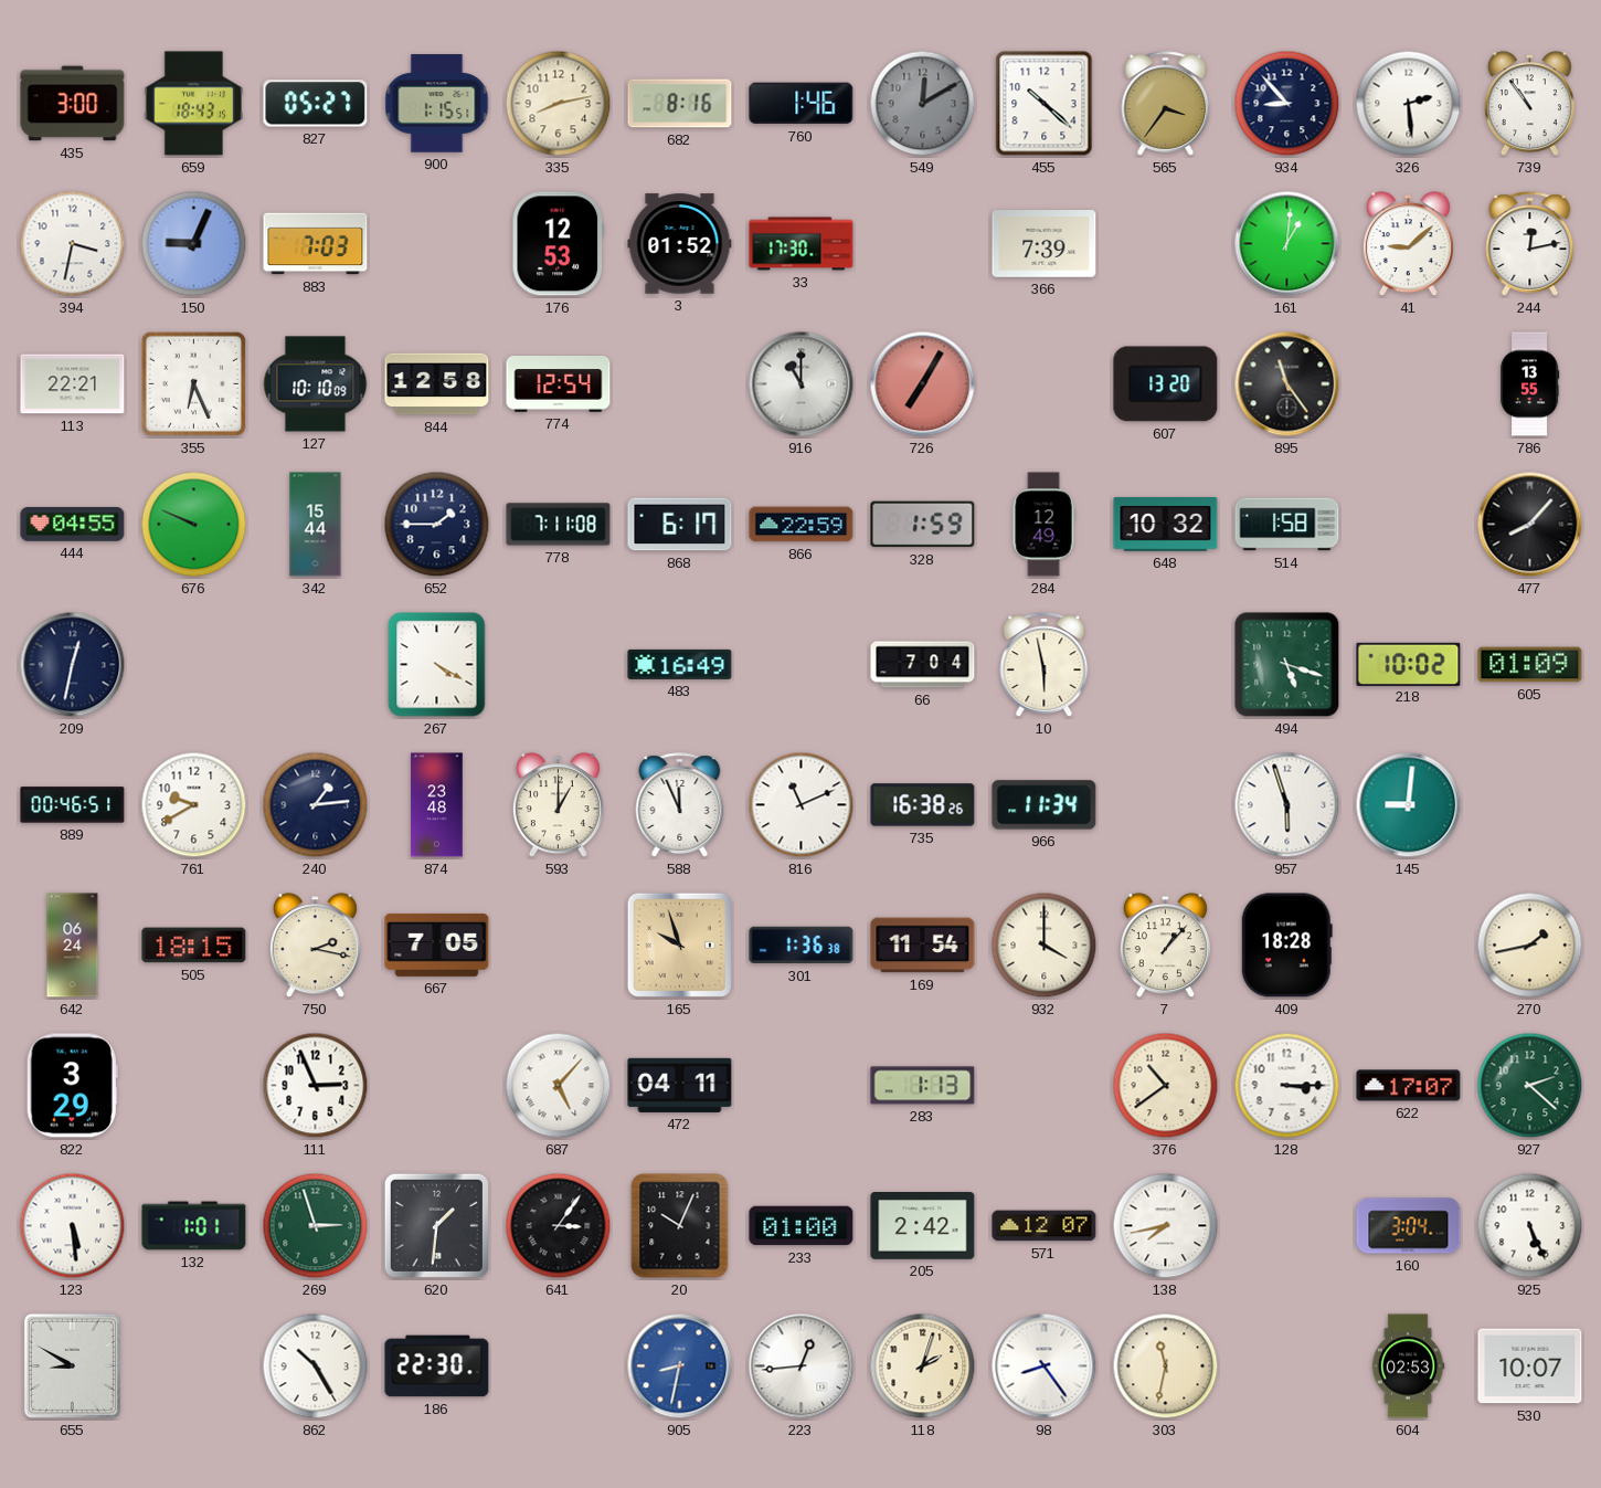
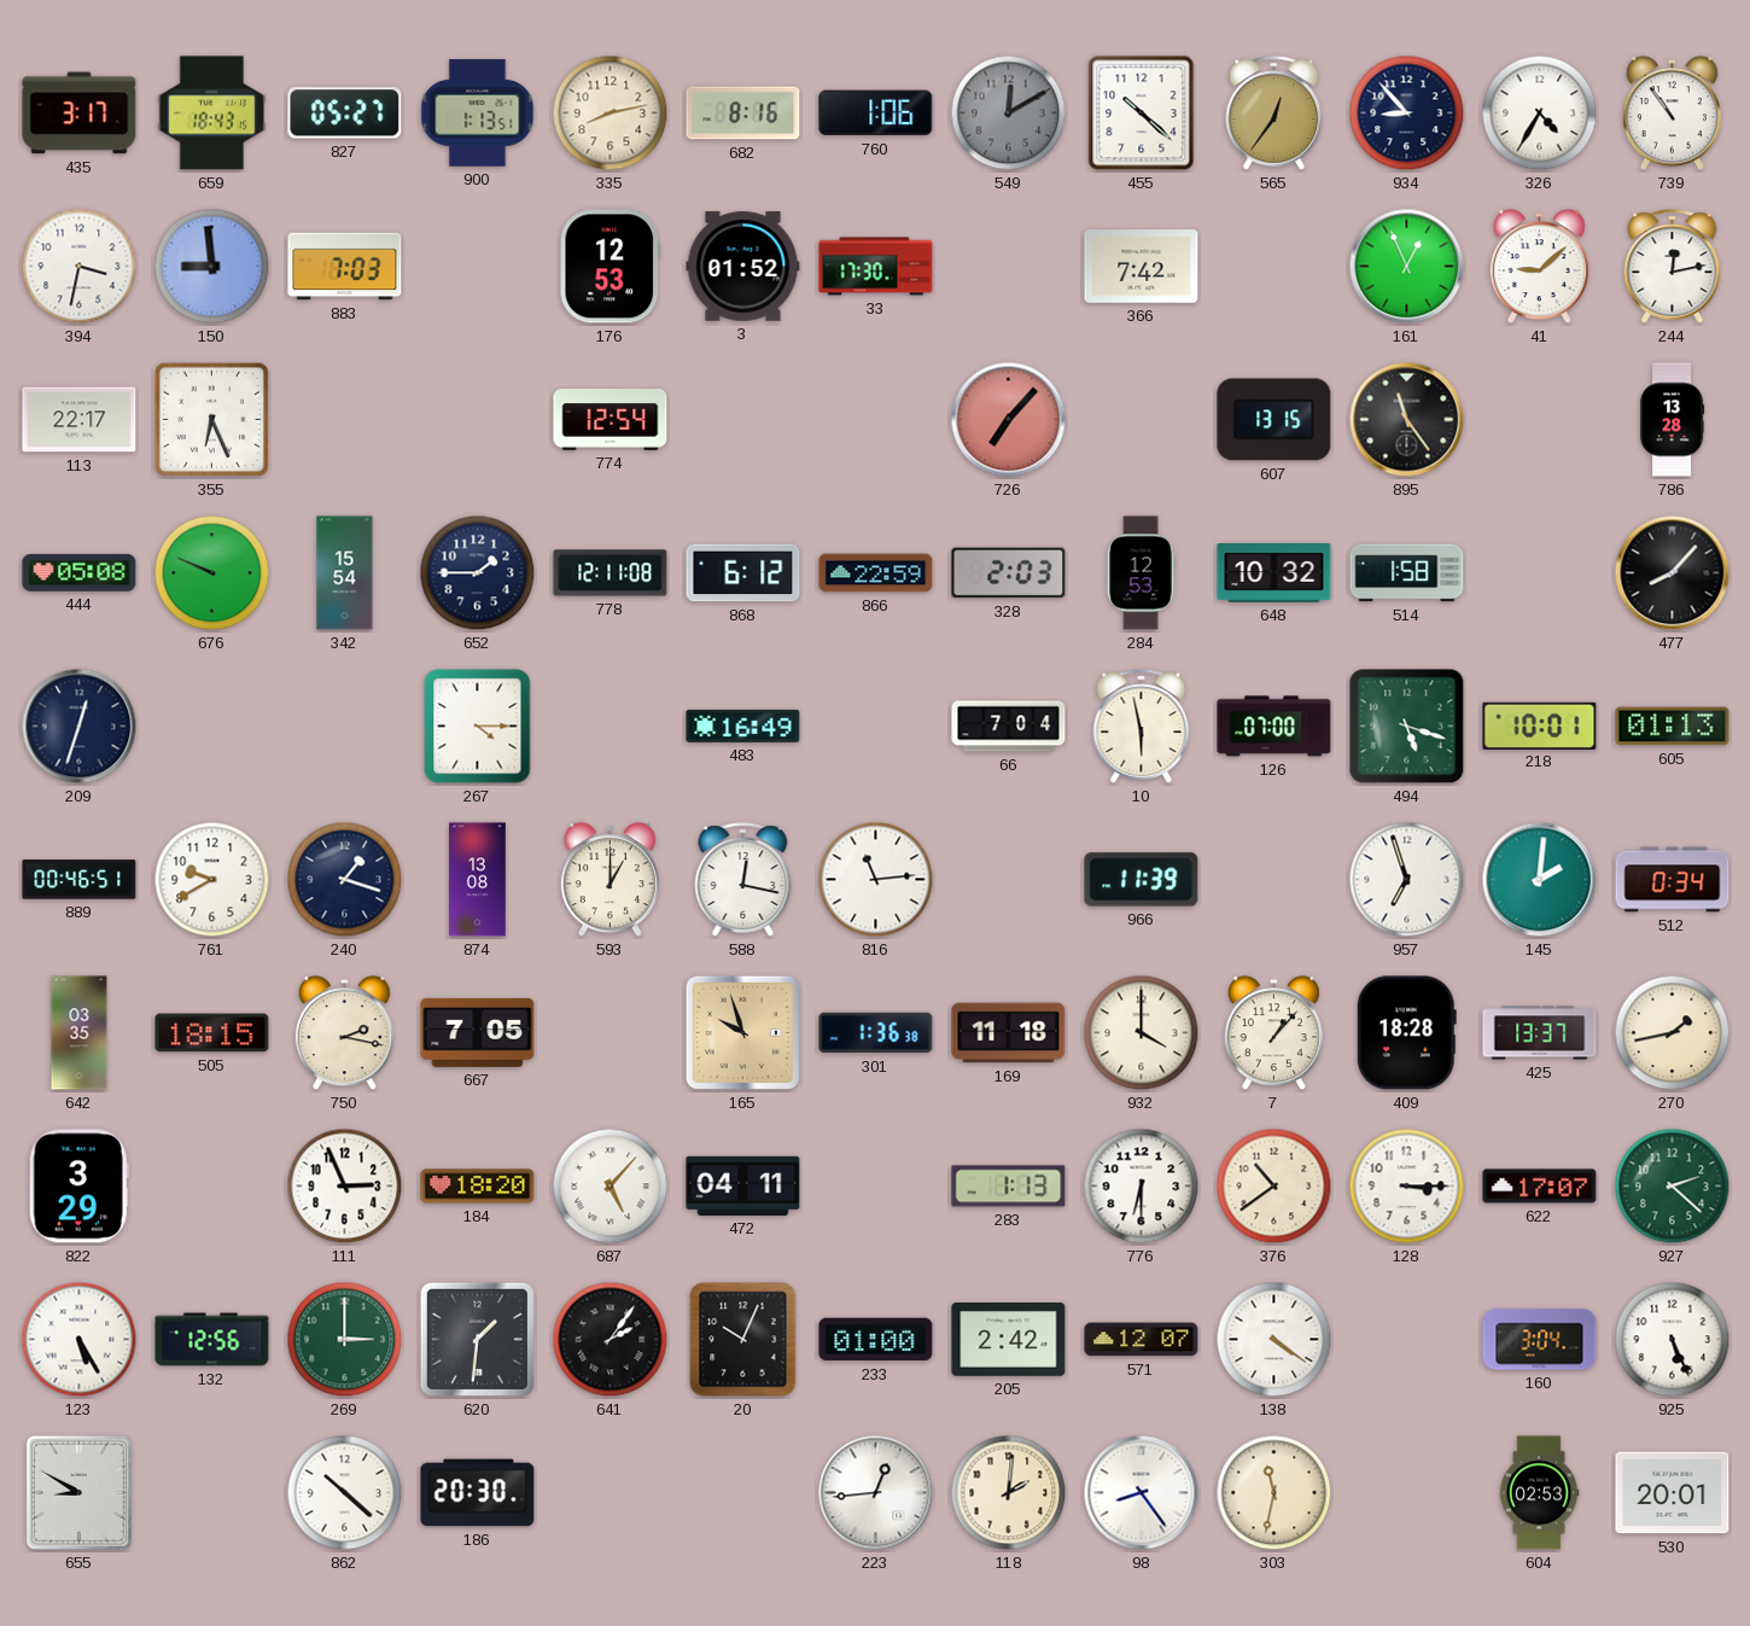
435: 3:00 -> 3:17
900: 1:15 -> 1:13
760: 1:46 -> 1:06
565: 3:36 -> 12:36
326: 2:29 -> 4:35
150: 9:04 -> 8:59
366: 7:39 -> 7:42
161: 1:01 -> 12:56
113: 22:21 -> 22:17
127: 10:10 -> none
844: 12:58 -> none
916: 11:00 -> none
726: 7:05 -> 7:07
607: 13:20 -> 13:15
786: 13:55 -> 13:28
444: 04:55 -> 05:08
342: 15:44 -> 15:54
778: 7:11 -> 12:11
868: 6:17 -> 6:12
328: 1:59 -> 2:03
284: 12:49 -> 12:53
209: 12:32 -> 12:33
267: 4:20 -> 4:15
126: none -> 07:00
218: 10:02 -> 10:01
605: 01:09 -> 01:13
240: 1:14 -> 1:18
874: 23:48 -> 13:08
588: 11:56 -> 12:17
816: 11:11 -> 11:14
735: 16:38 -> none
966: 11:34 -> 11:39
957: 5:57 -> 6:57
145: 9:01 -> 2:01
512: none -> 0:34
642: 06:24 -> 03:35
169: 11:54 -> 11:18
425: none -> 13:37
184: none -> 18:20
776: none -> 6:30
123: 5:29 -> 5:25
132: 1:01 -> 12:56
269: 2:57 -> 3:00
641: 3:06 -> 2:06
138: 7:43 -> 4:21
862: 10:25 -> 10:22
186: 22:30 -> 20:30
905: 8:32 -> none
118: 2:03 -> 2:01
530: 10:07 -> 20:01
